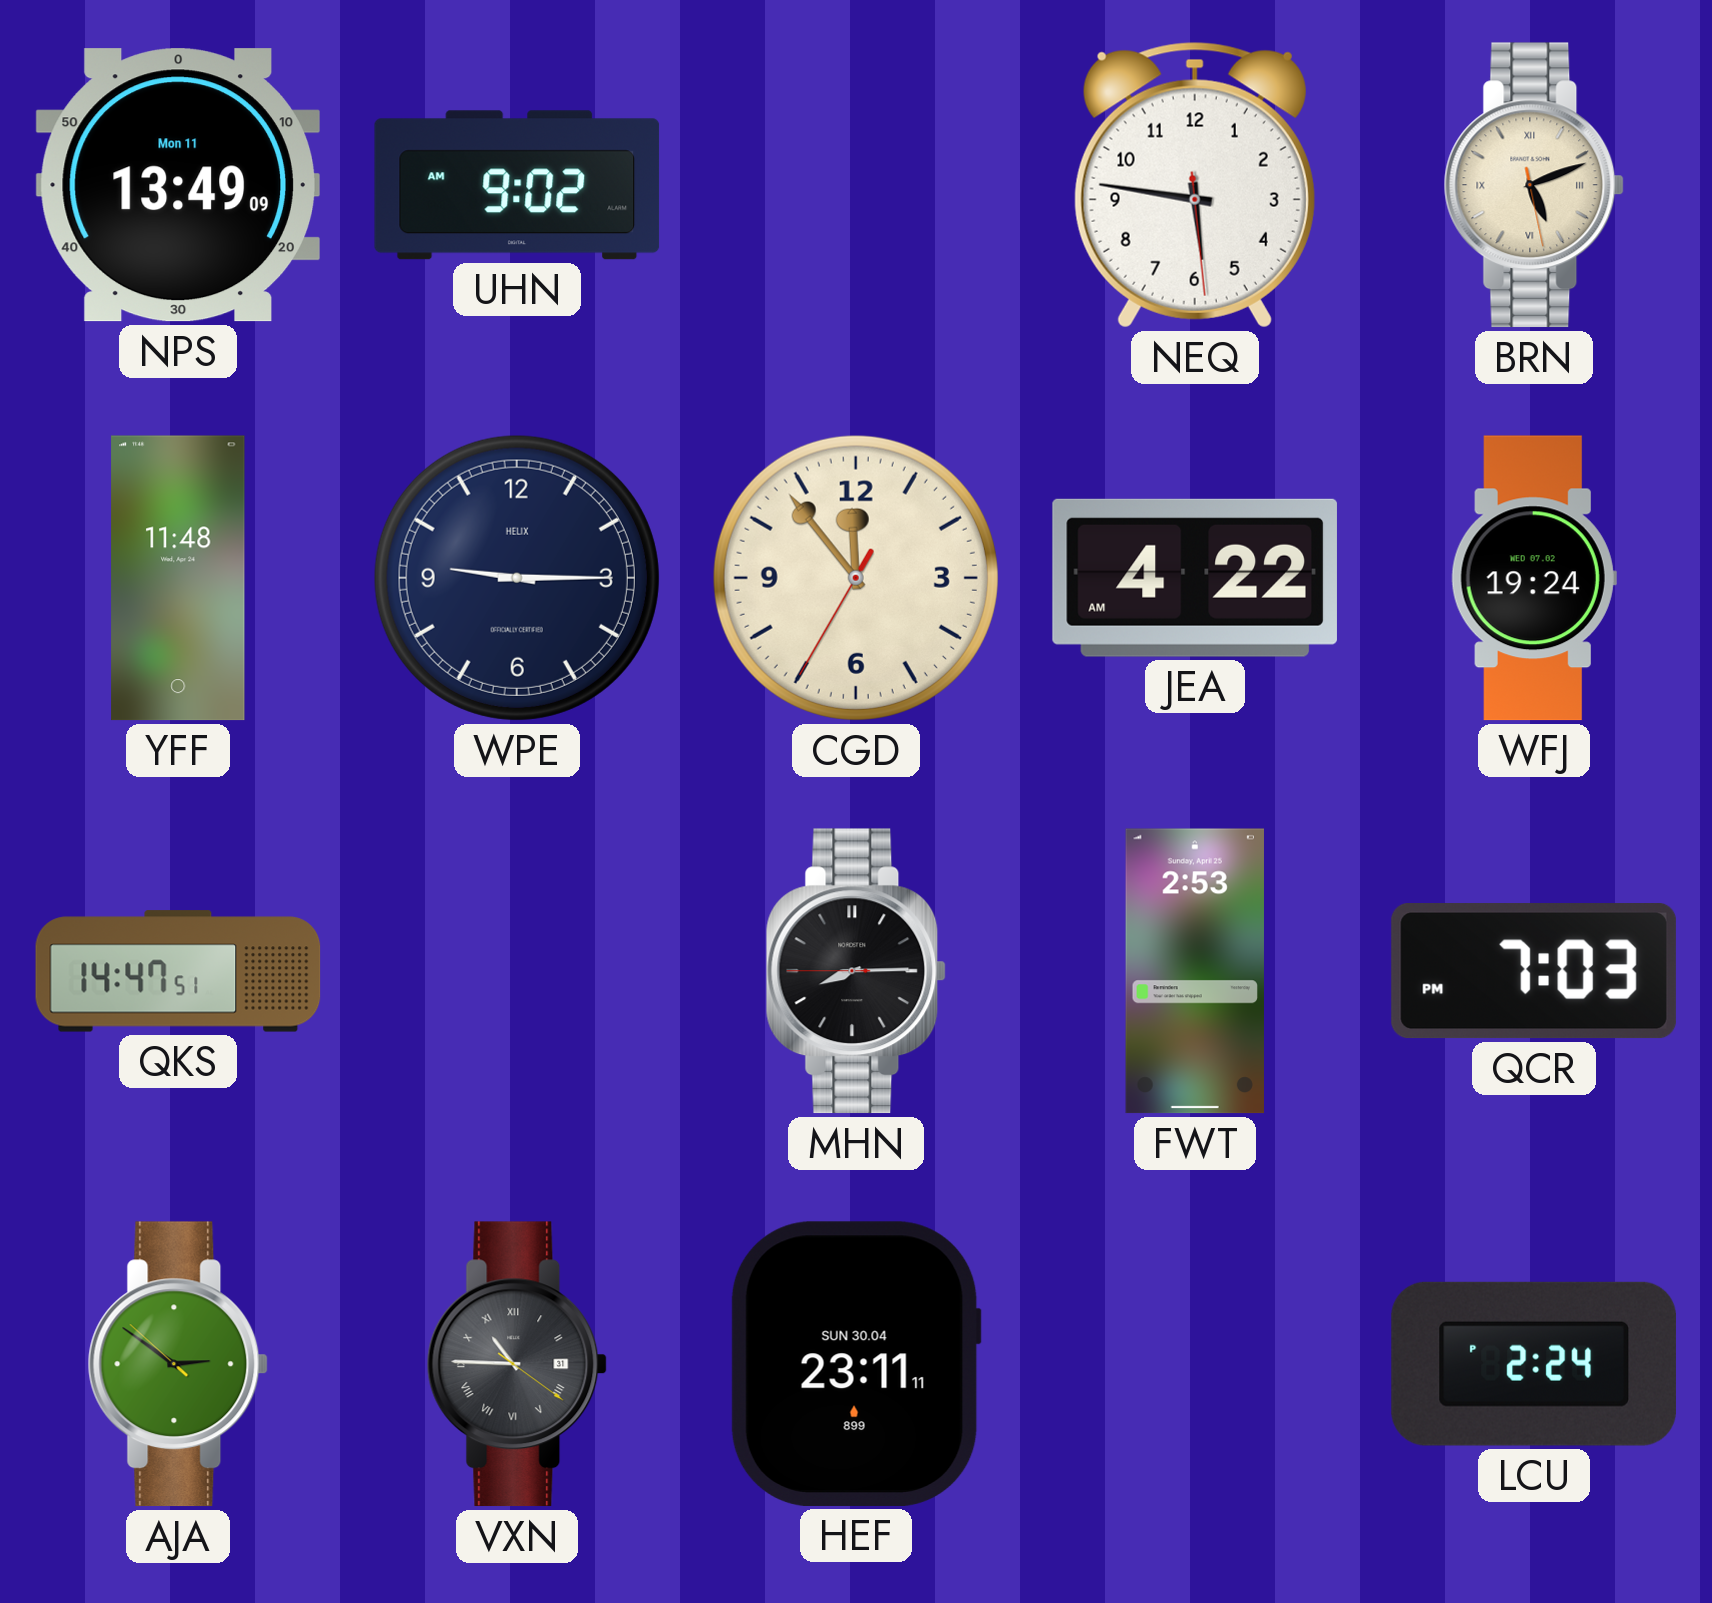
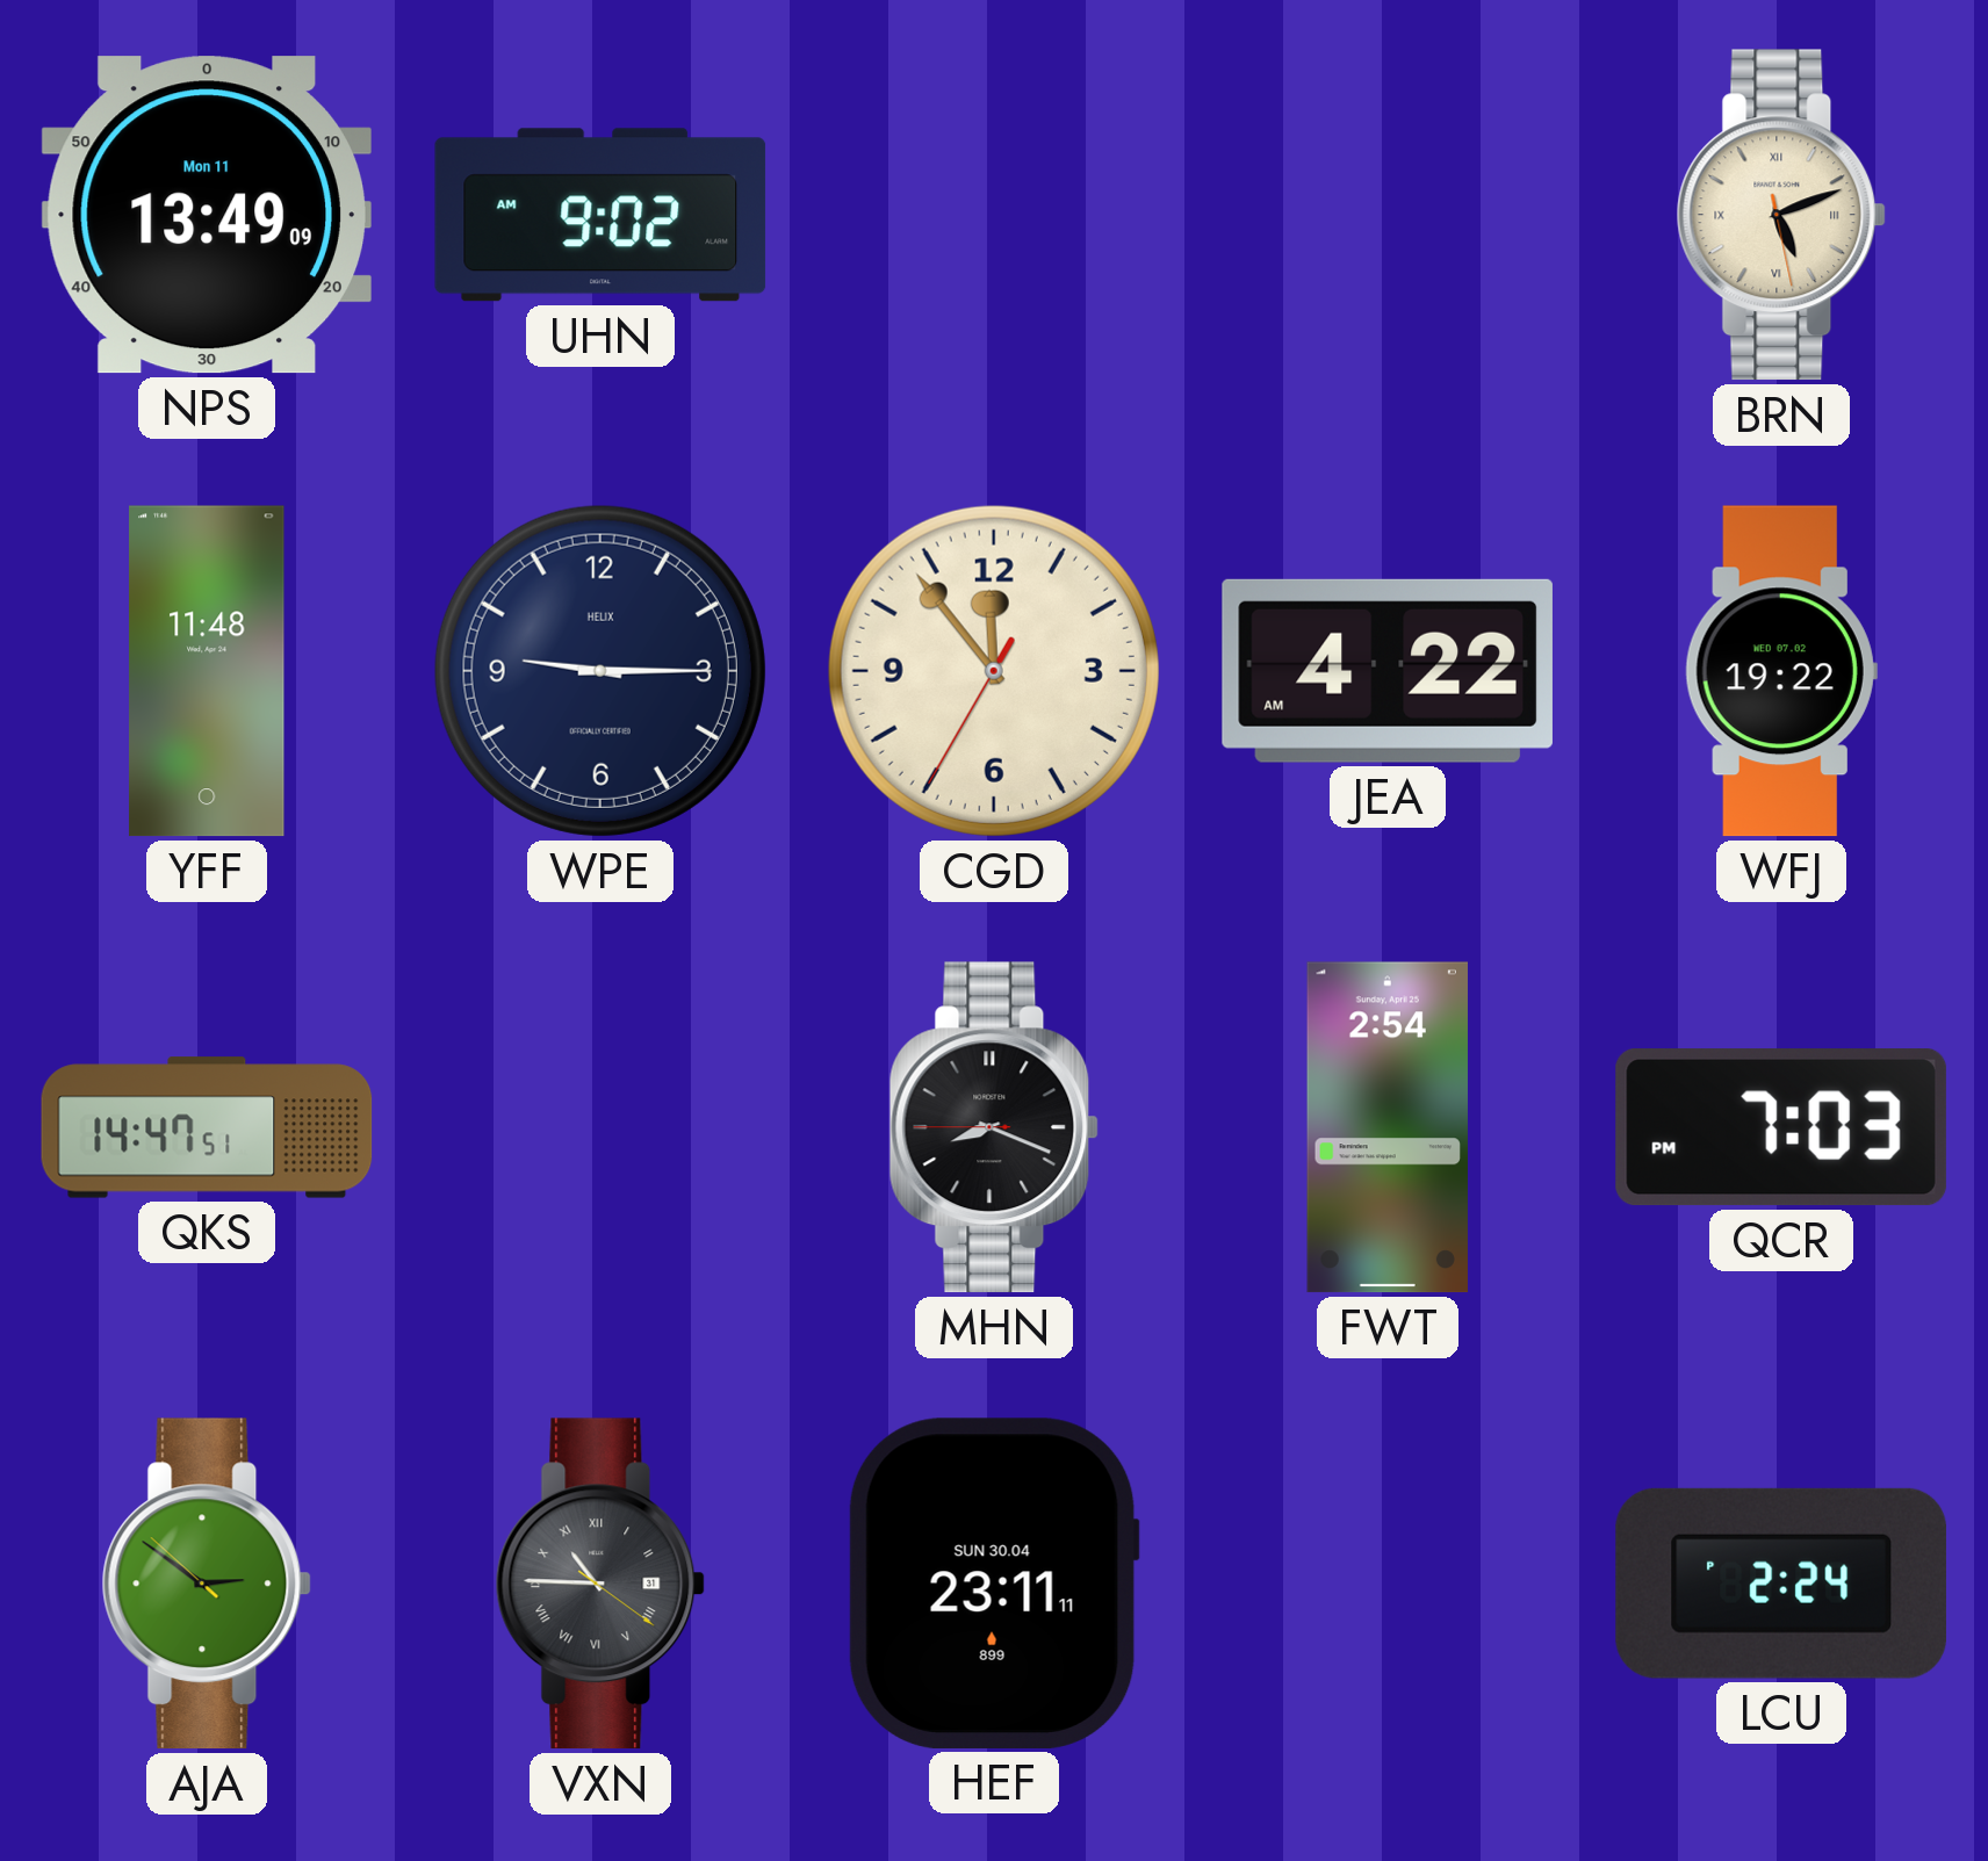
NEQ: 5:46 -> none
WFJ: 19:24 -> 19:22
MHN: 8:14 -> 8:18
FWT: 2:53 -> 2:54
